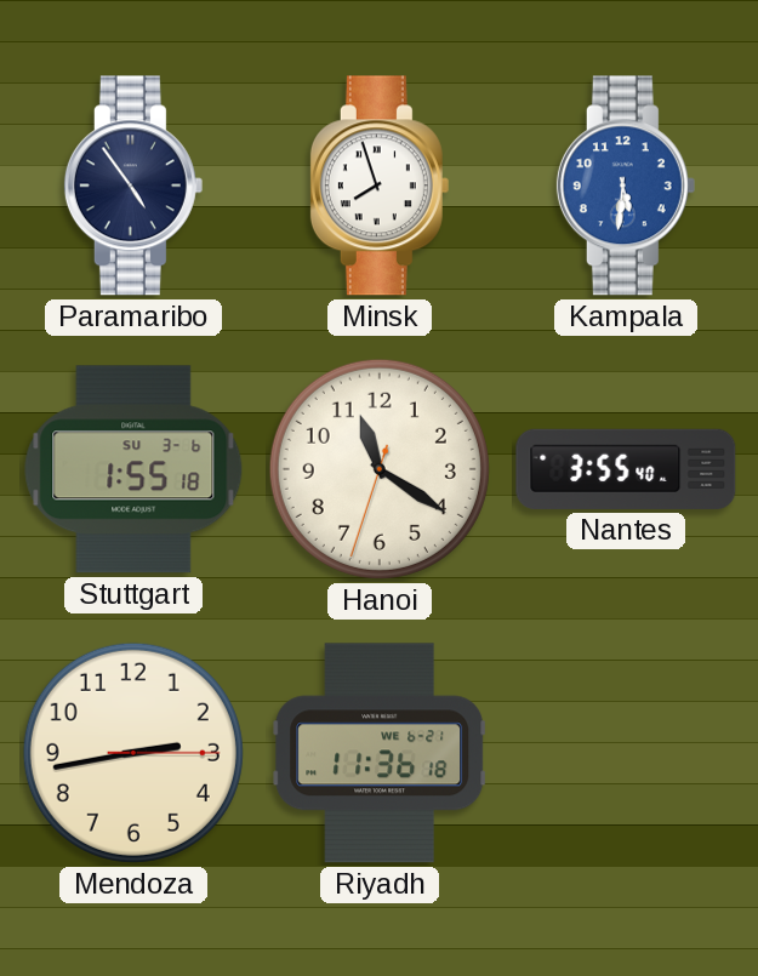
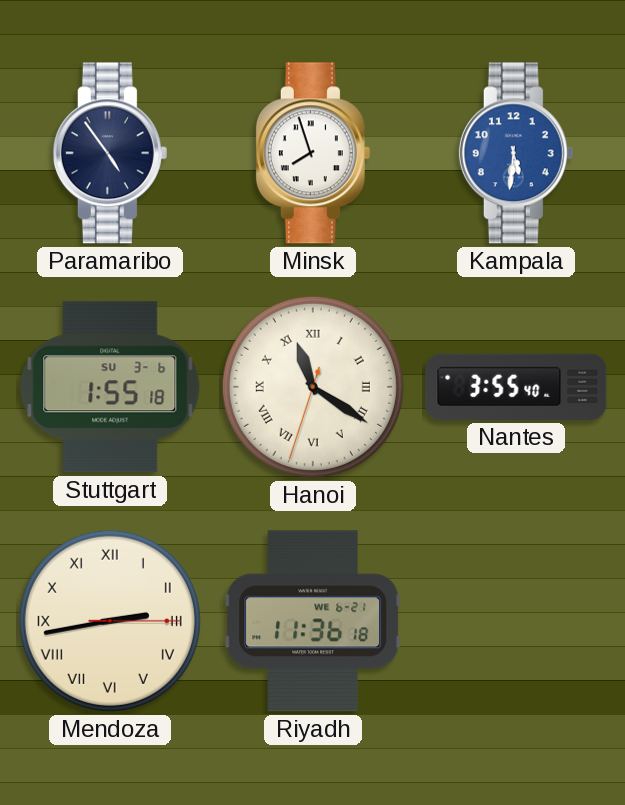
Hanoi numerals: Arabic -> Roman
Mendoza numerals: Arabic -> Roman
